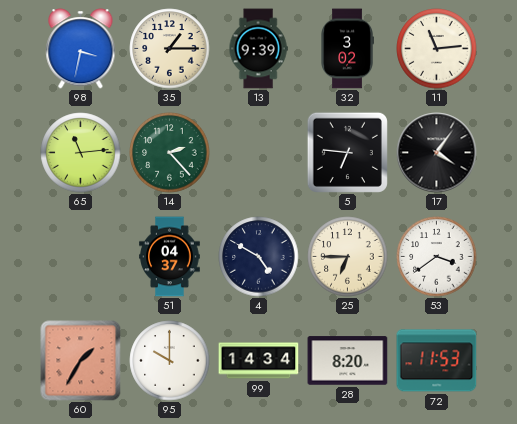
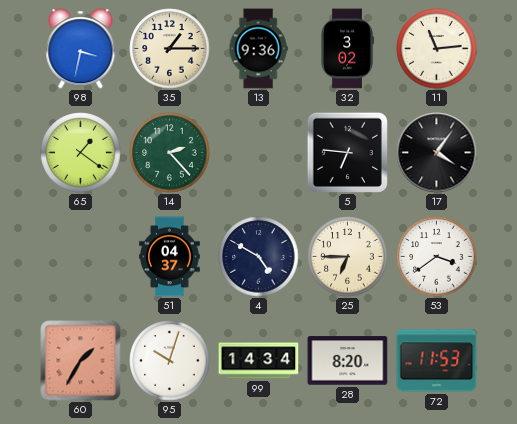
13: 9:39 -> 9:36
65: 11:14 -> 1:21
95: 10:00 -> 10:03
